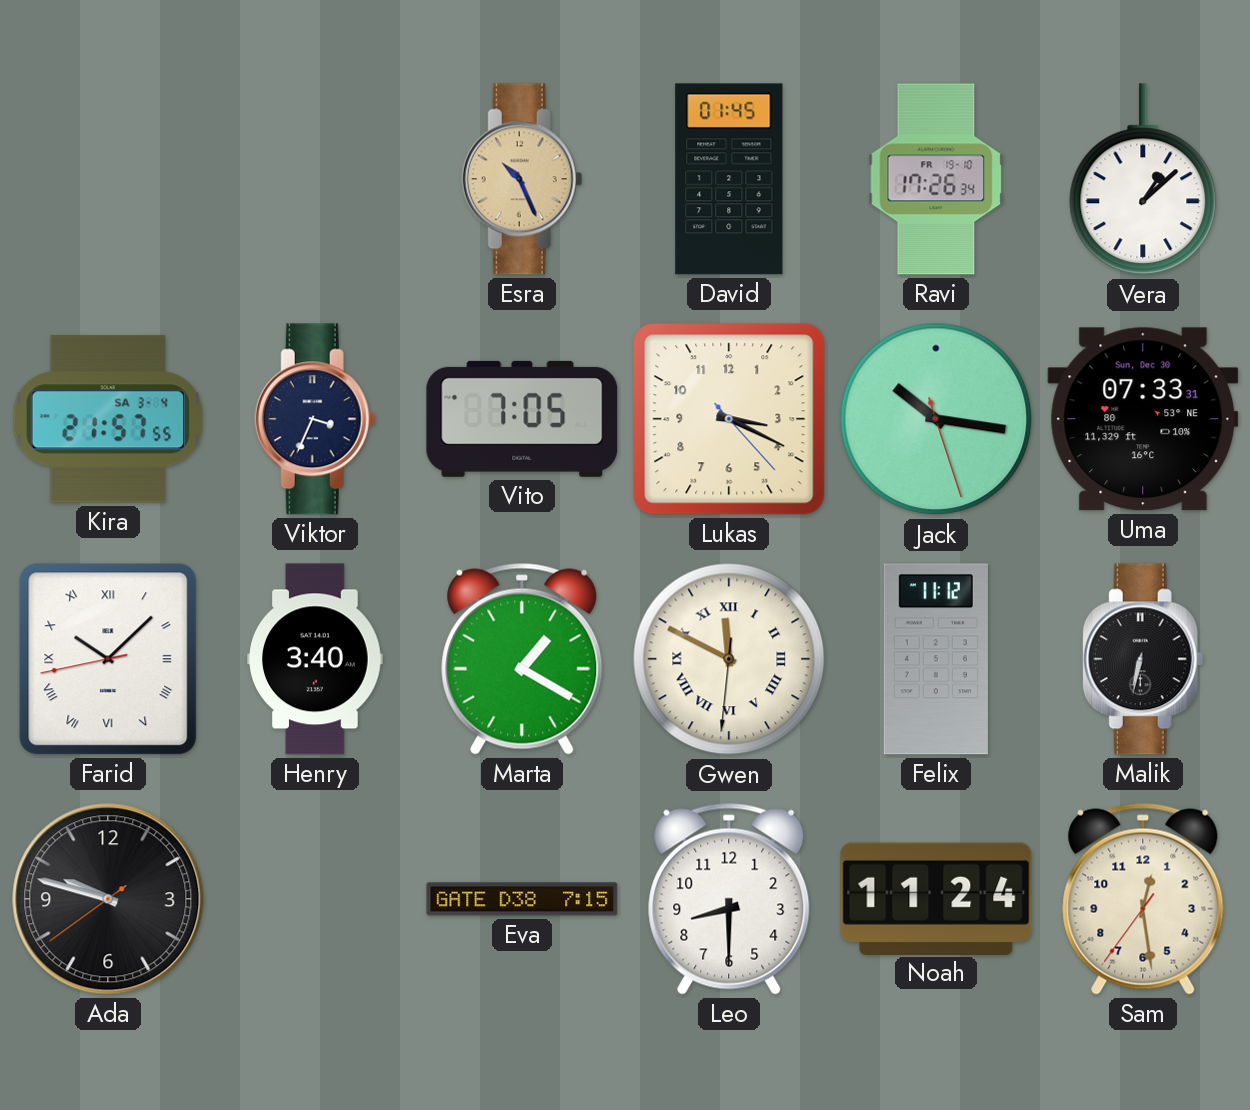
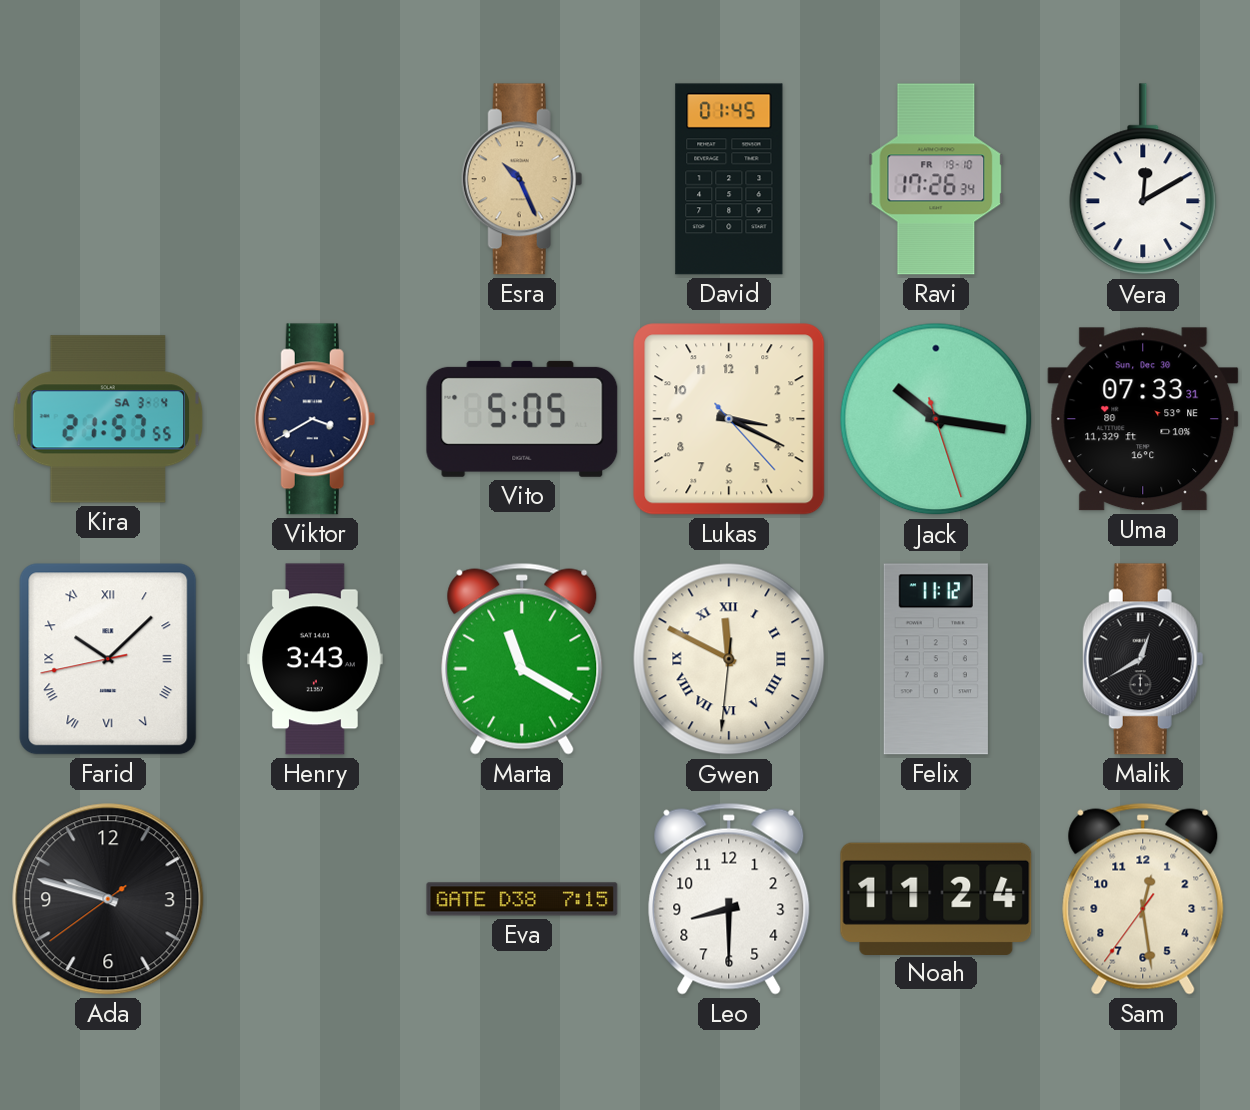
Vera: 1:08 -> 12:10
Viktor: 3:34 -> 3:40
Vito: 7:05 -> 5:05
Henry: 3:40 -> 3:43
Marta: 1:20 -> 11:20
Malik: 6:32 -> 12:40
